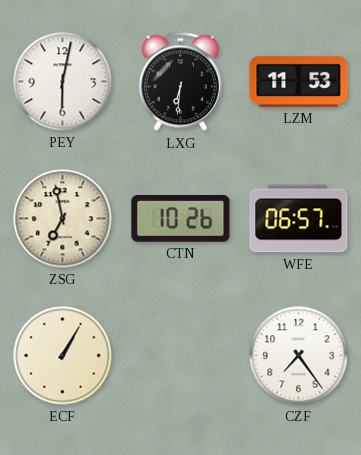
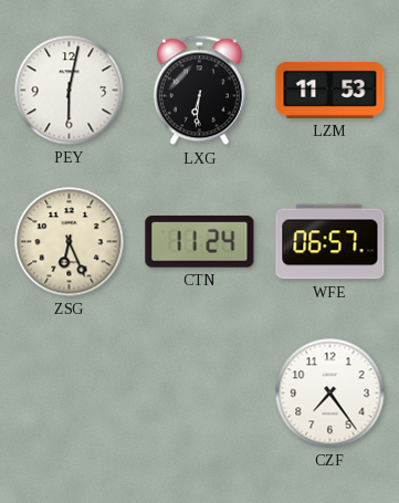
ZSG: 6:58 -> 6:26
CTN: 10:26 -> 11:24
ECF: 1:05 -> none
